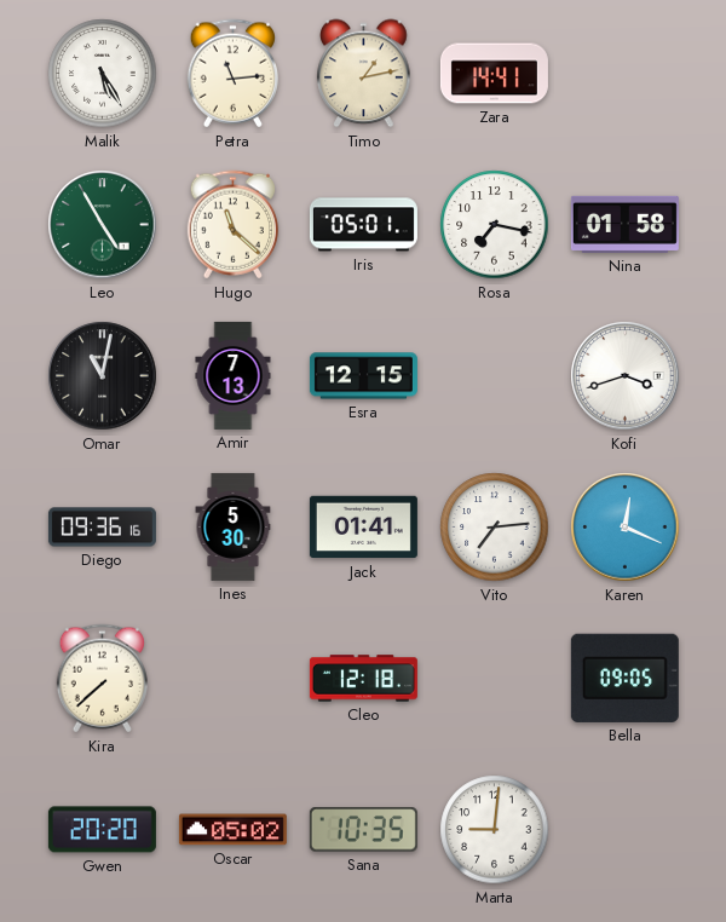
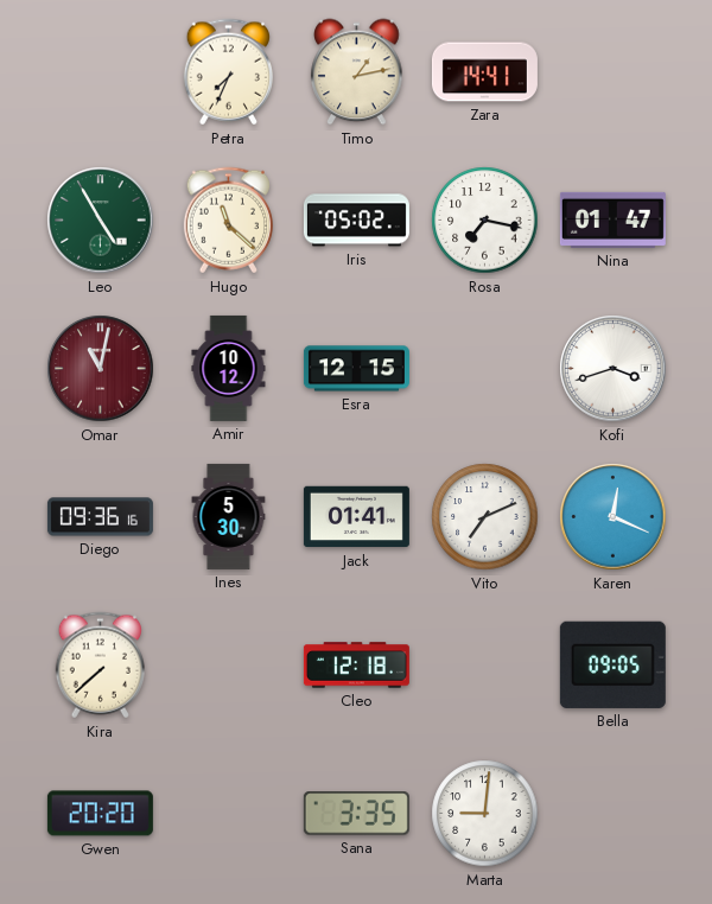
Malik: 5:25 -> none
Petra: 11:14 -> 7:34
Iris: 05:01 -> 05:02
Nina: 01:58 -> 01:47
Omar dial: black -> burgundy
Amir: 7:13 -> 10:12
Vito: 7:14 -> 7:11
Oscar: 05:02 -> none
Sana: 10:35 -> 3:35
